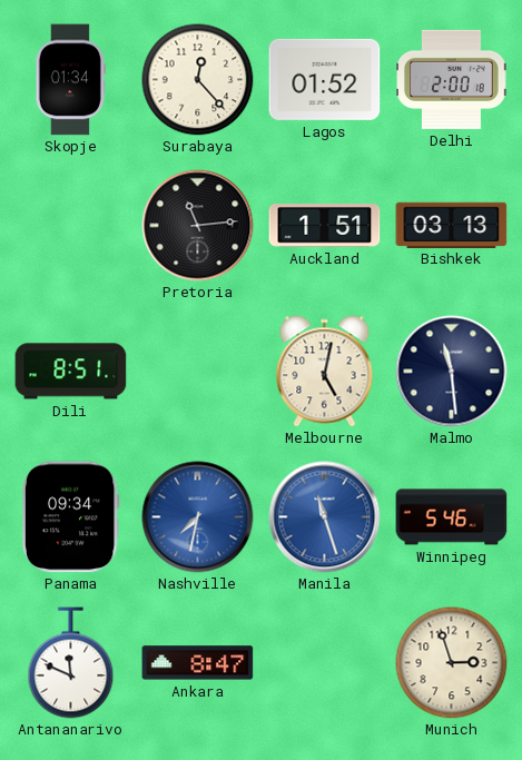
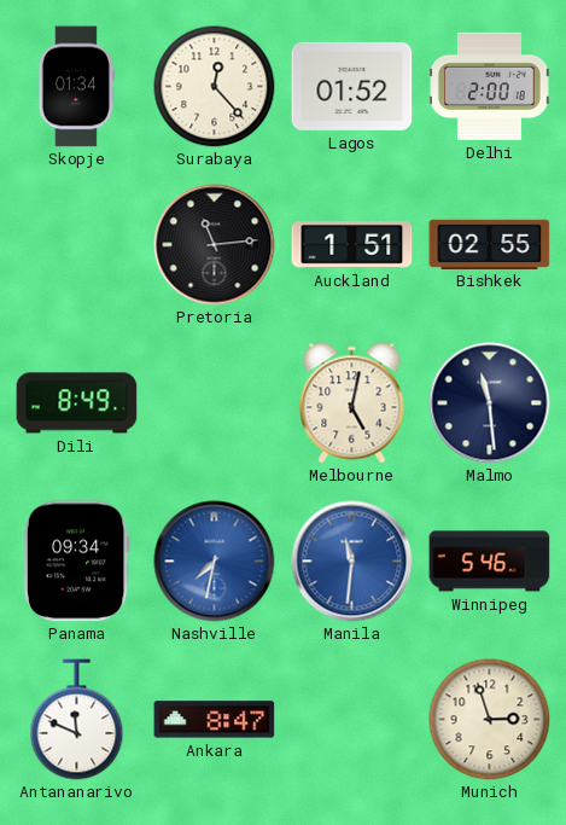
Bishkek: 03:13 -> 02:55
Dili: 8:51 -> 8:49
Manila: 11:27 -> 11:31
